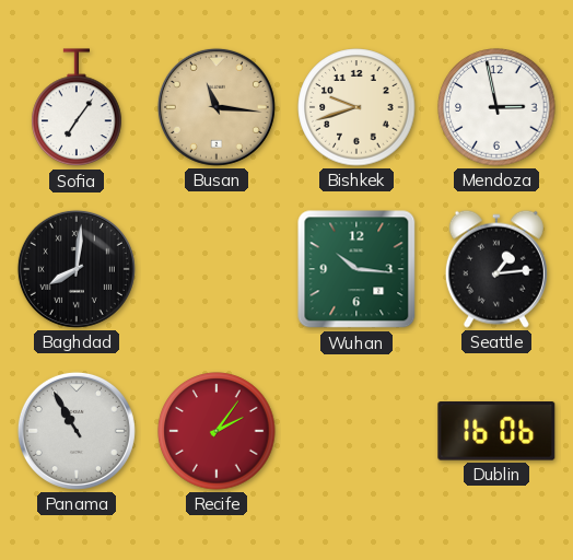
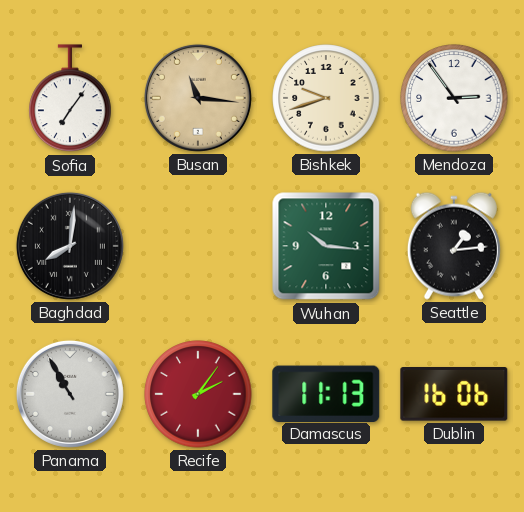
Mendoza: 2:58 -> 2:54
Damascus: none -> 11:13
